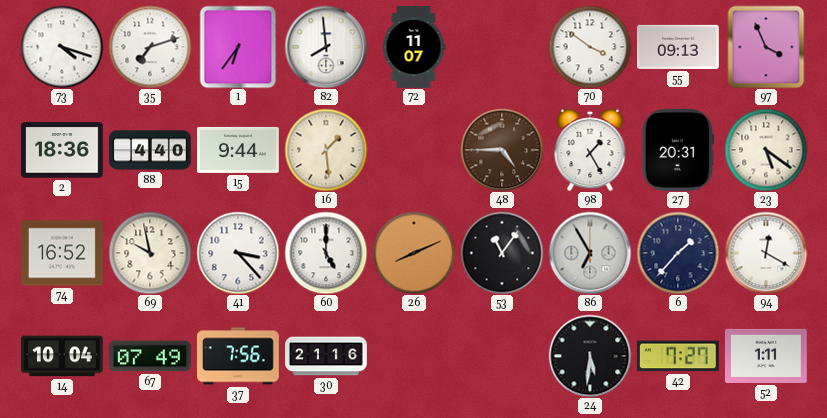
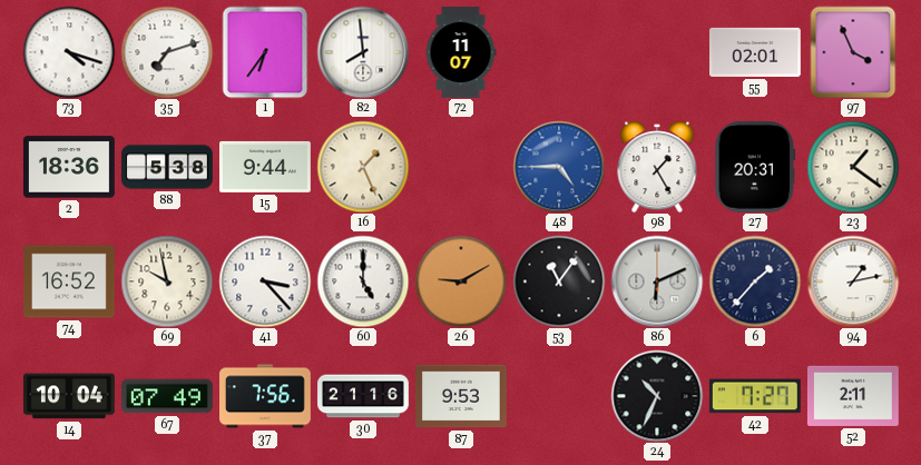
70: 3:51 -> none
55: 09:13 -> 02:01
88: 4:40 -> 5:38
16: 1:29 -> 1:26
48 dial: brown -> blue
23: 5:21 -> 1:21
26: 8:11 -> 9:10
86: 6:55 -> 6:11
94: 12:20 -> 1:13
87: none -> 9:53
24: 5:31 -> 10:34
52: 1:11 -> 2:11
